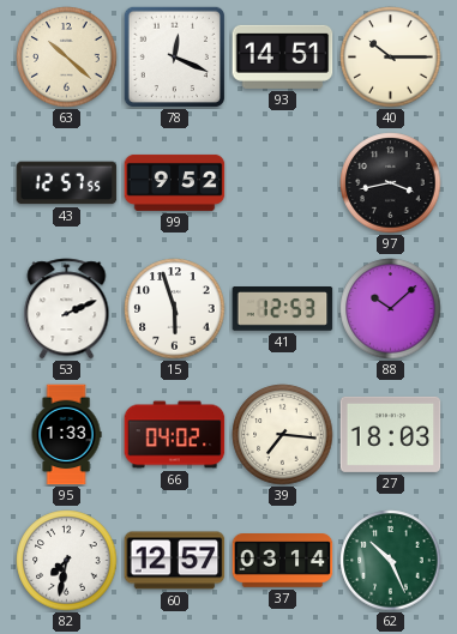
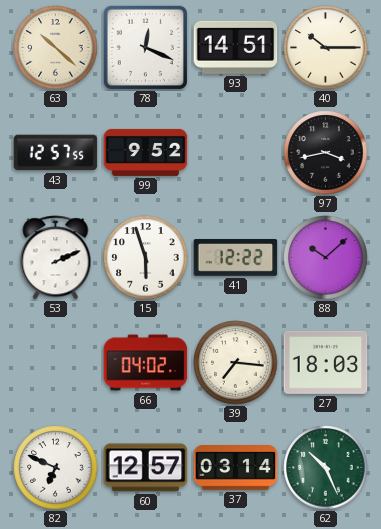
41: 12:53 -> 12:22
95: 1:33 -> none
82: 7:32 -> 6:49
